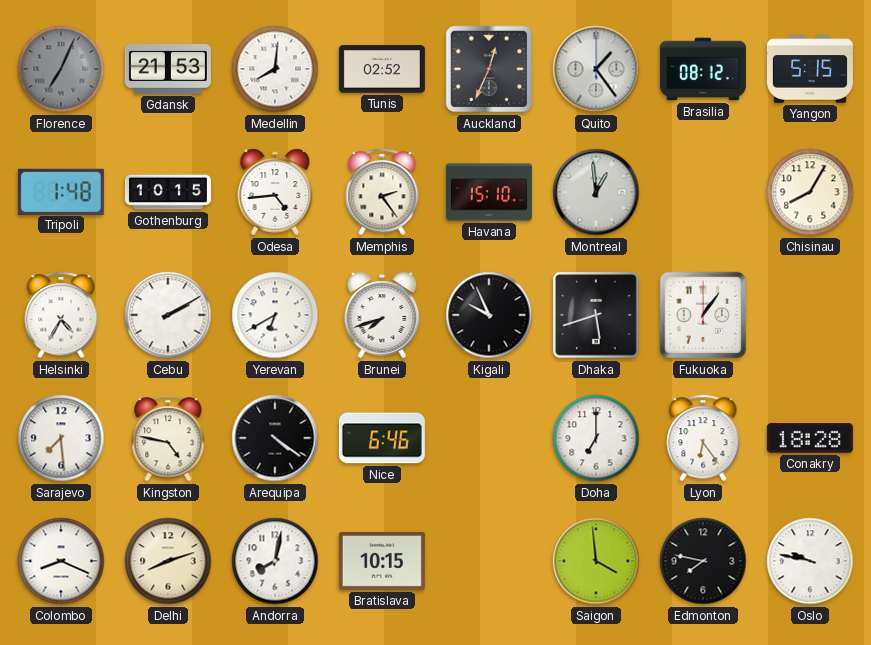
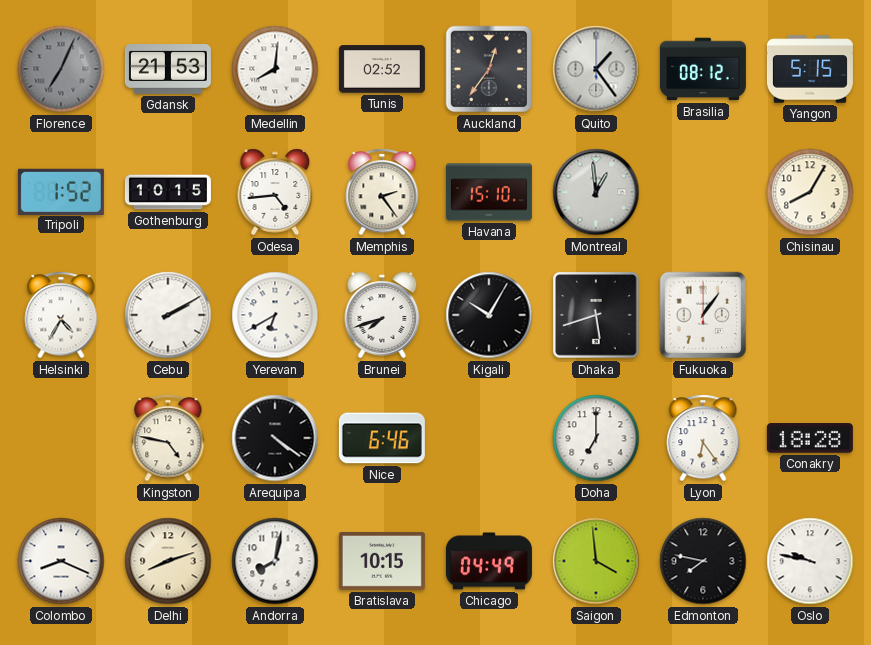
Auckland: 12:34 -> 12:36
Tripoli: 1:48 -> 1:52
Kigali: 9:56 -> 10:05
Sarajevo: 7:29 -> none
Chicago: none -> 04:49
